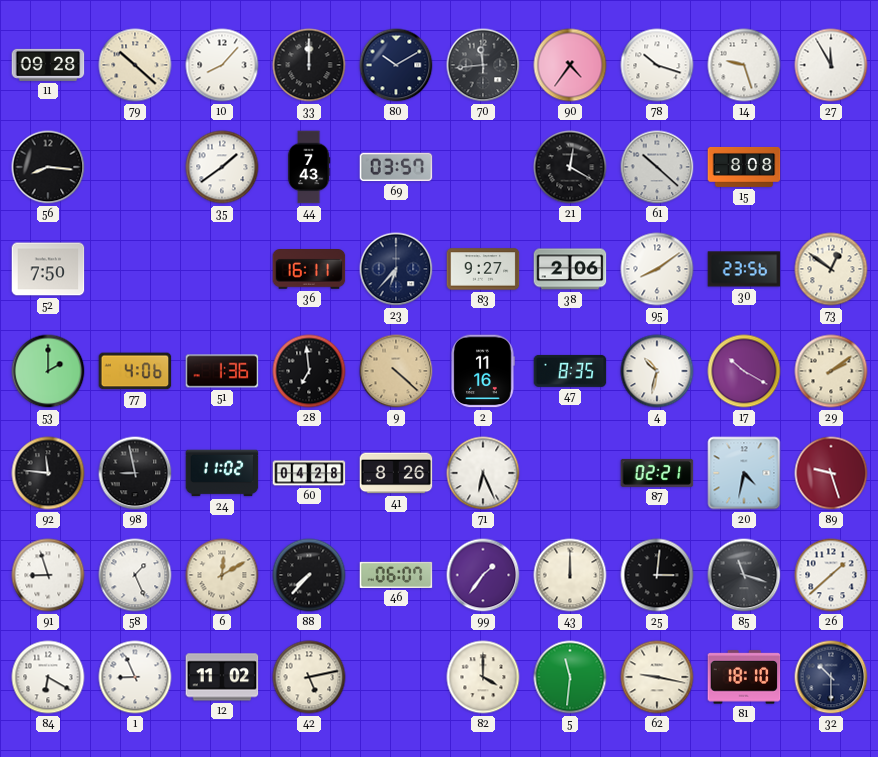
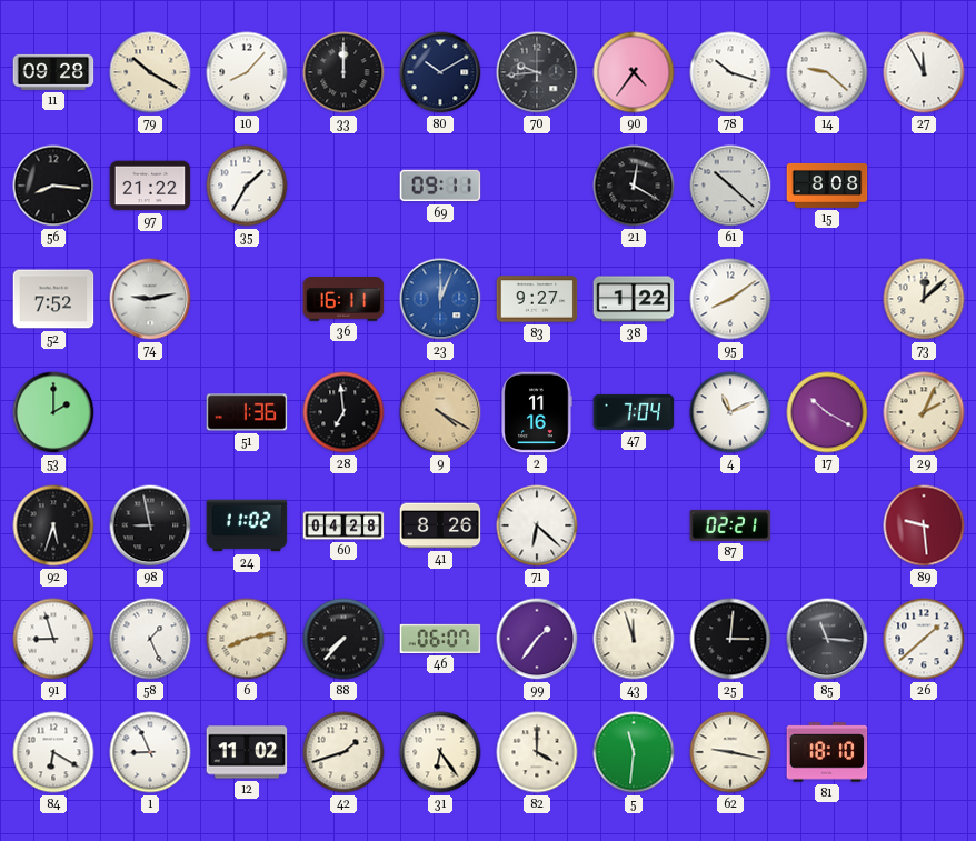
79: 10:22 -> 10:20
70: 11:44 -> 9:44
14: 9:27 -> 9:22
97: none -> 21:22
35: 1:39 -> 1:35
44: 7:43 -> none
69: 03:57 -> 09:11
52: 7:50 -> 7:52
74: none -> 9:13
23: 6:37 -> 12:04
23 dial: navy -> blue
38: 2:06 -> 1:22
30: 23:56 -> none
73: 12:51 -> 12:08
77: 4:06 -> none
9: 4:22 -> 4:20
47: 8:35 -> 7:04
4: 10:32 -> 11:11
29: 2:09 -> 2:04
92: 11:46 -> 5:33
71: 6:26 -> 6:22
20: 4:32 -> none
89: 9:27 -> 9:29
6: 12:10 -> 8:13
43: 12:00 -> 11:57
85: 11:18 -> 11:16
42: 5:13 -> 1:42
31: none -> 6:24
32: 10:30 -> none
